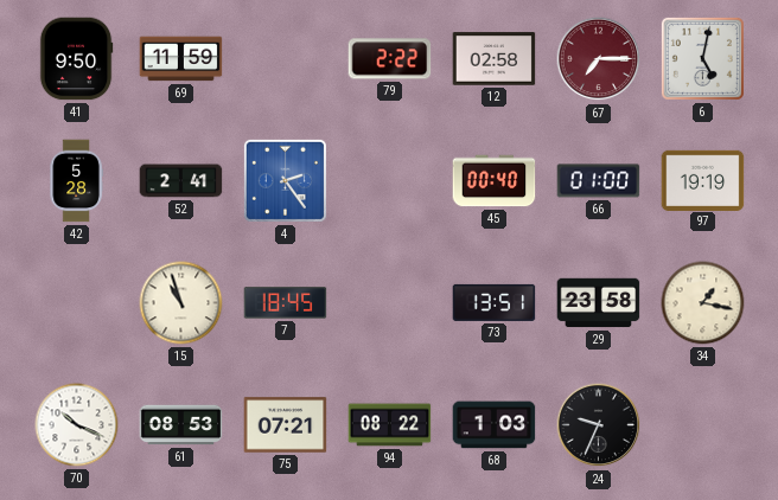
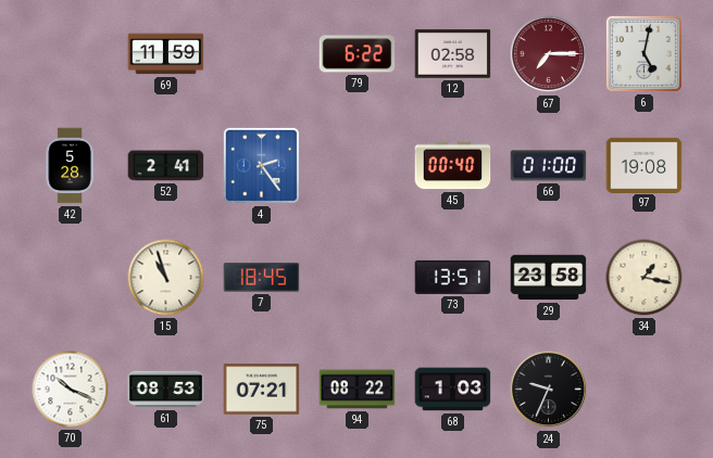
41: 9:50 -> none
79: 2:22 -> 6:22
97: 19:19 -> 19:08
